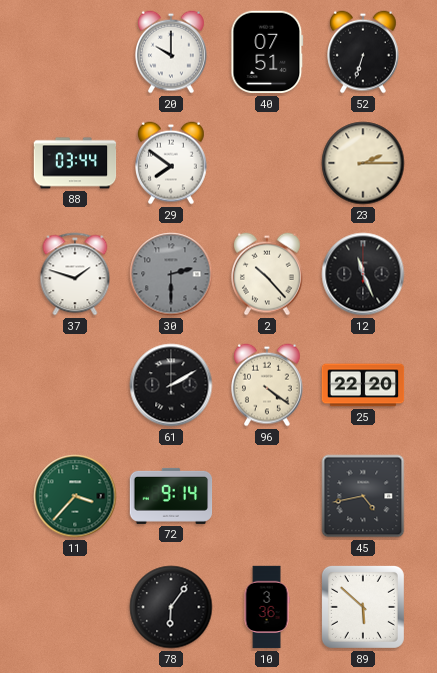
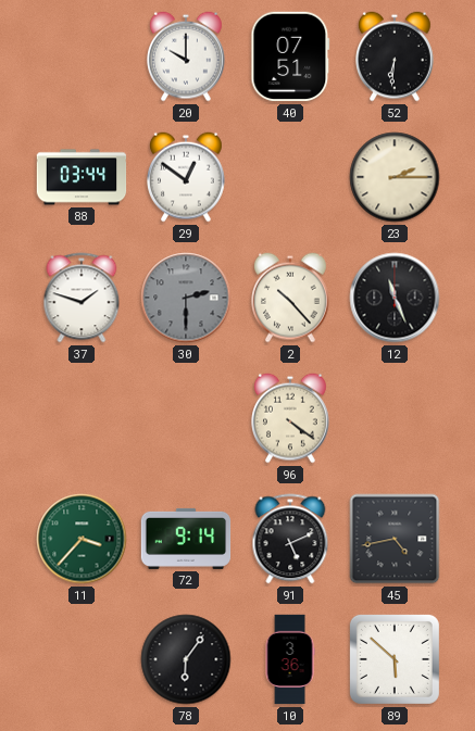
52: 6:33 -> 6:31
29: 7:51 -> 12:51
61: 2:10 -> none
25: 22:20 -> none
91: none -> 5:11
